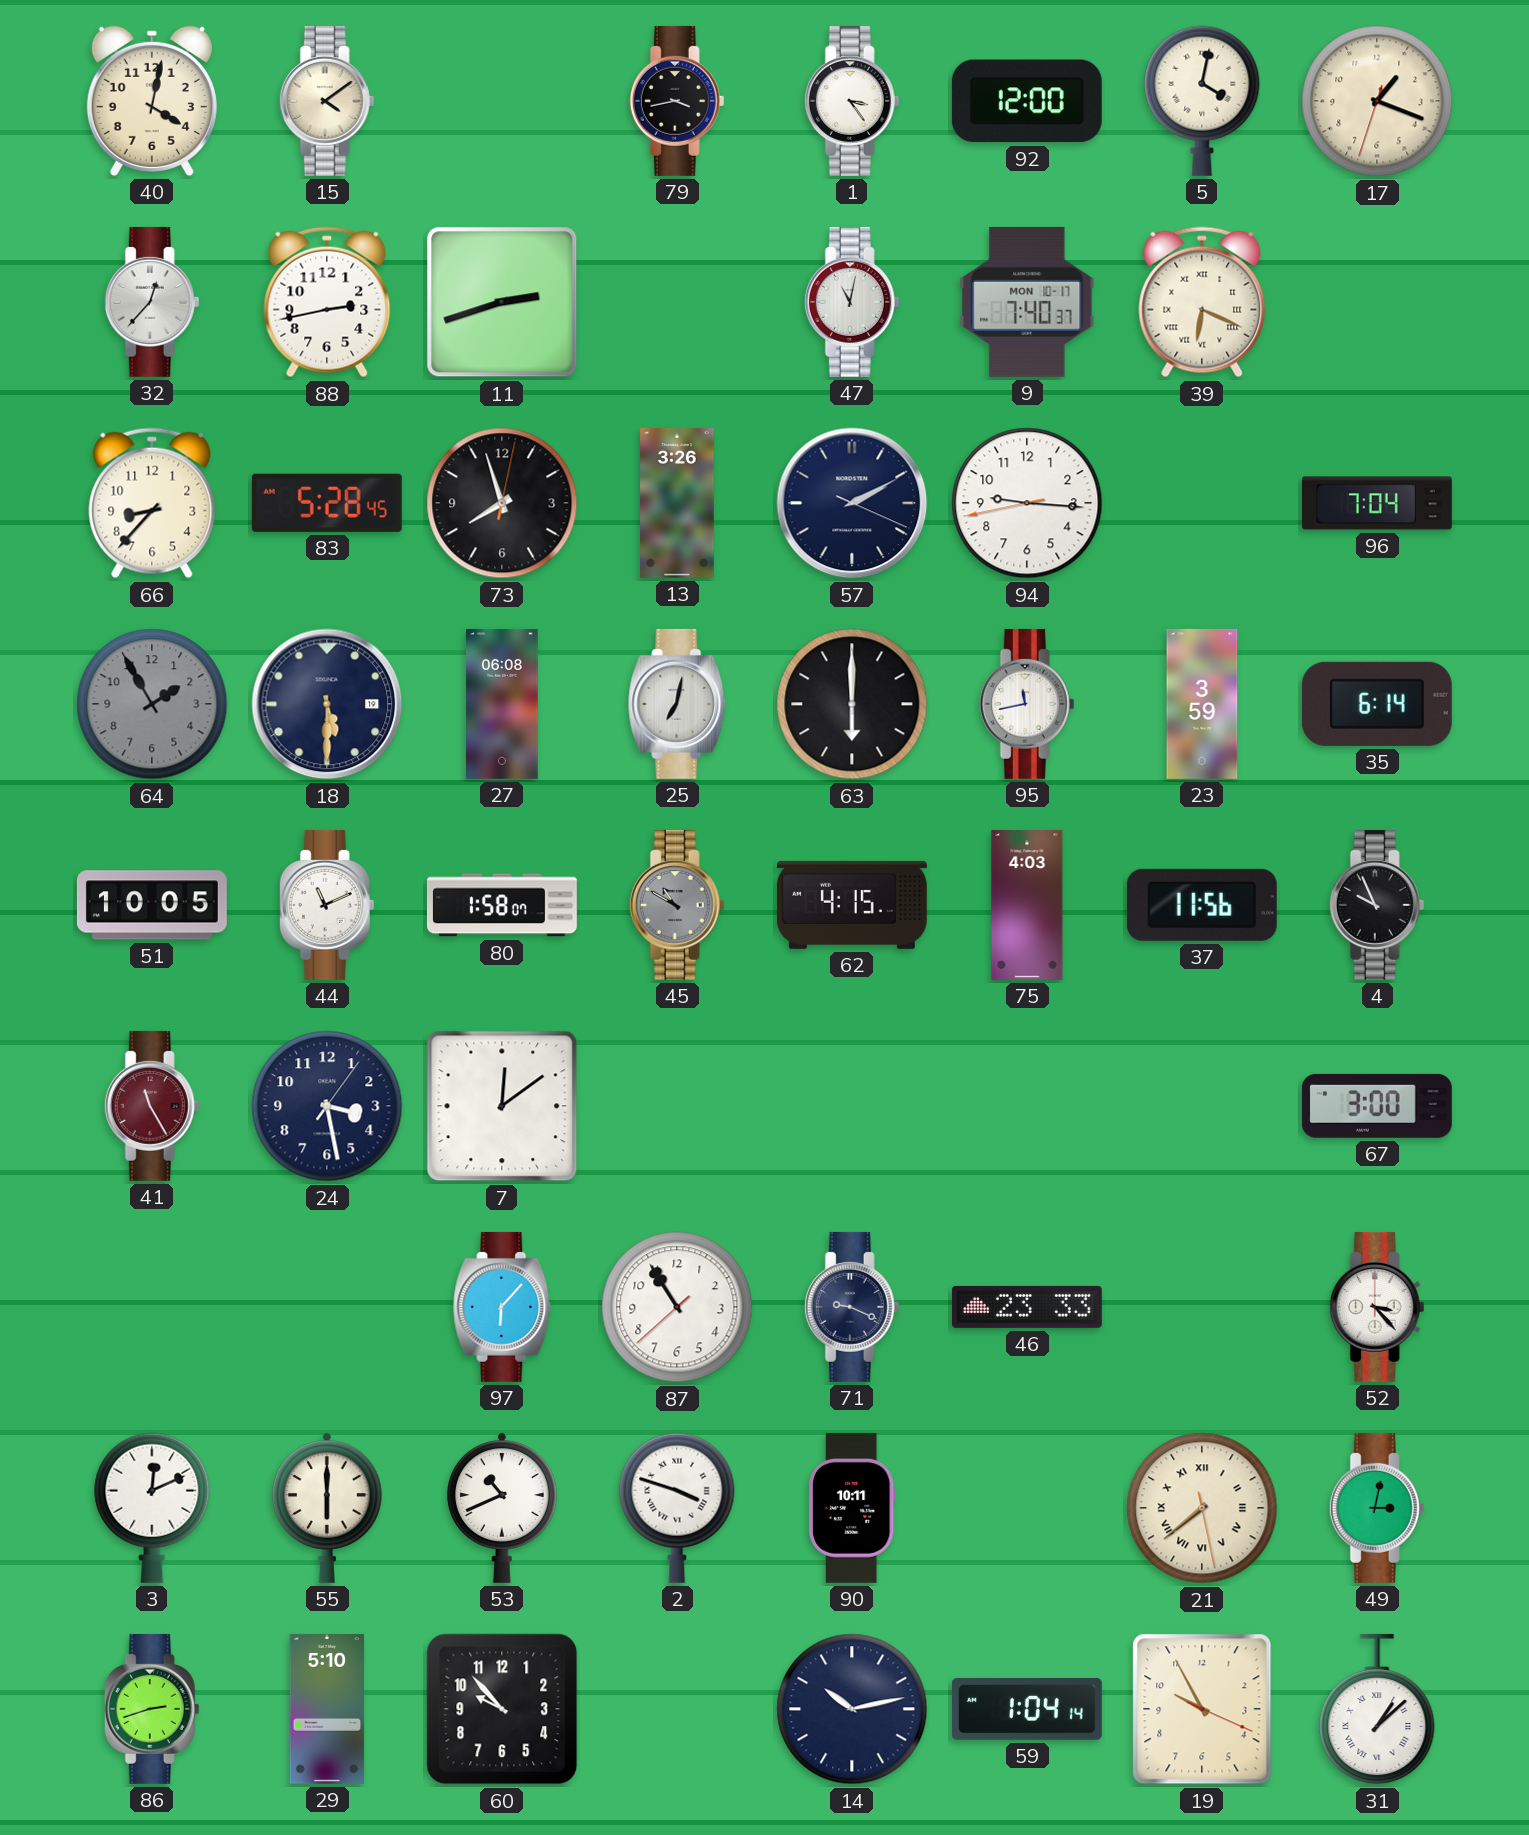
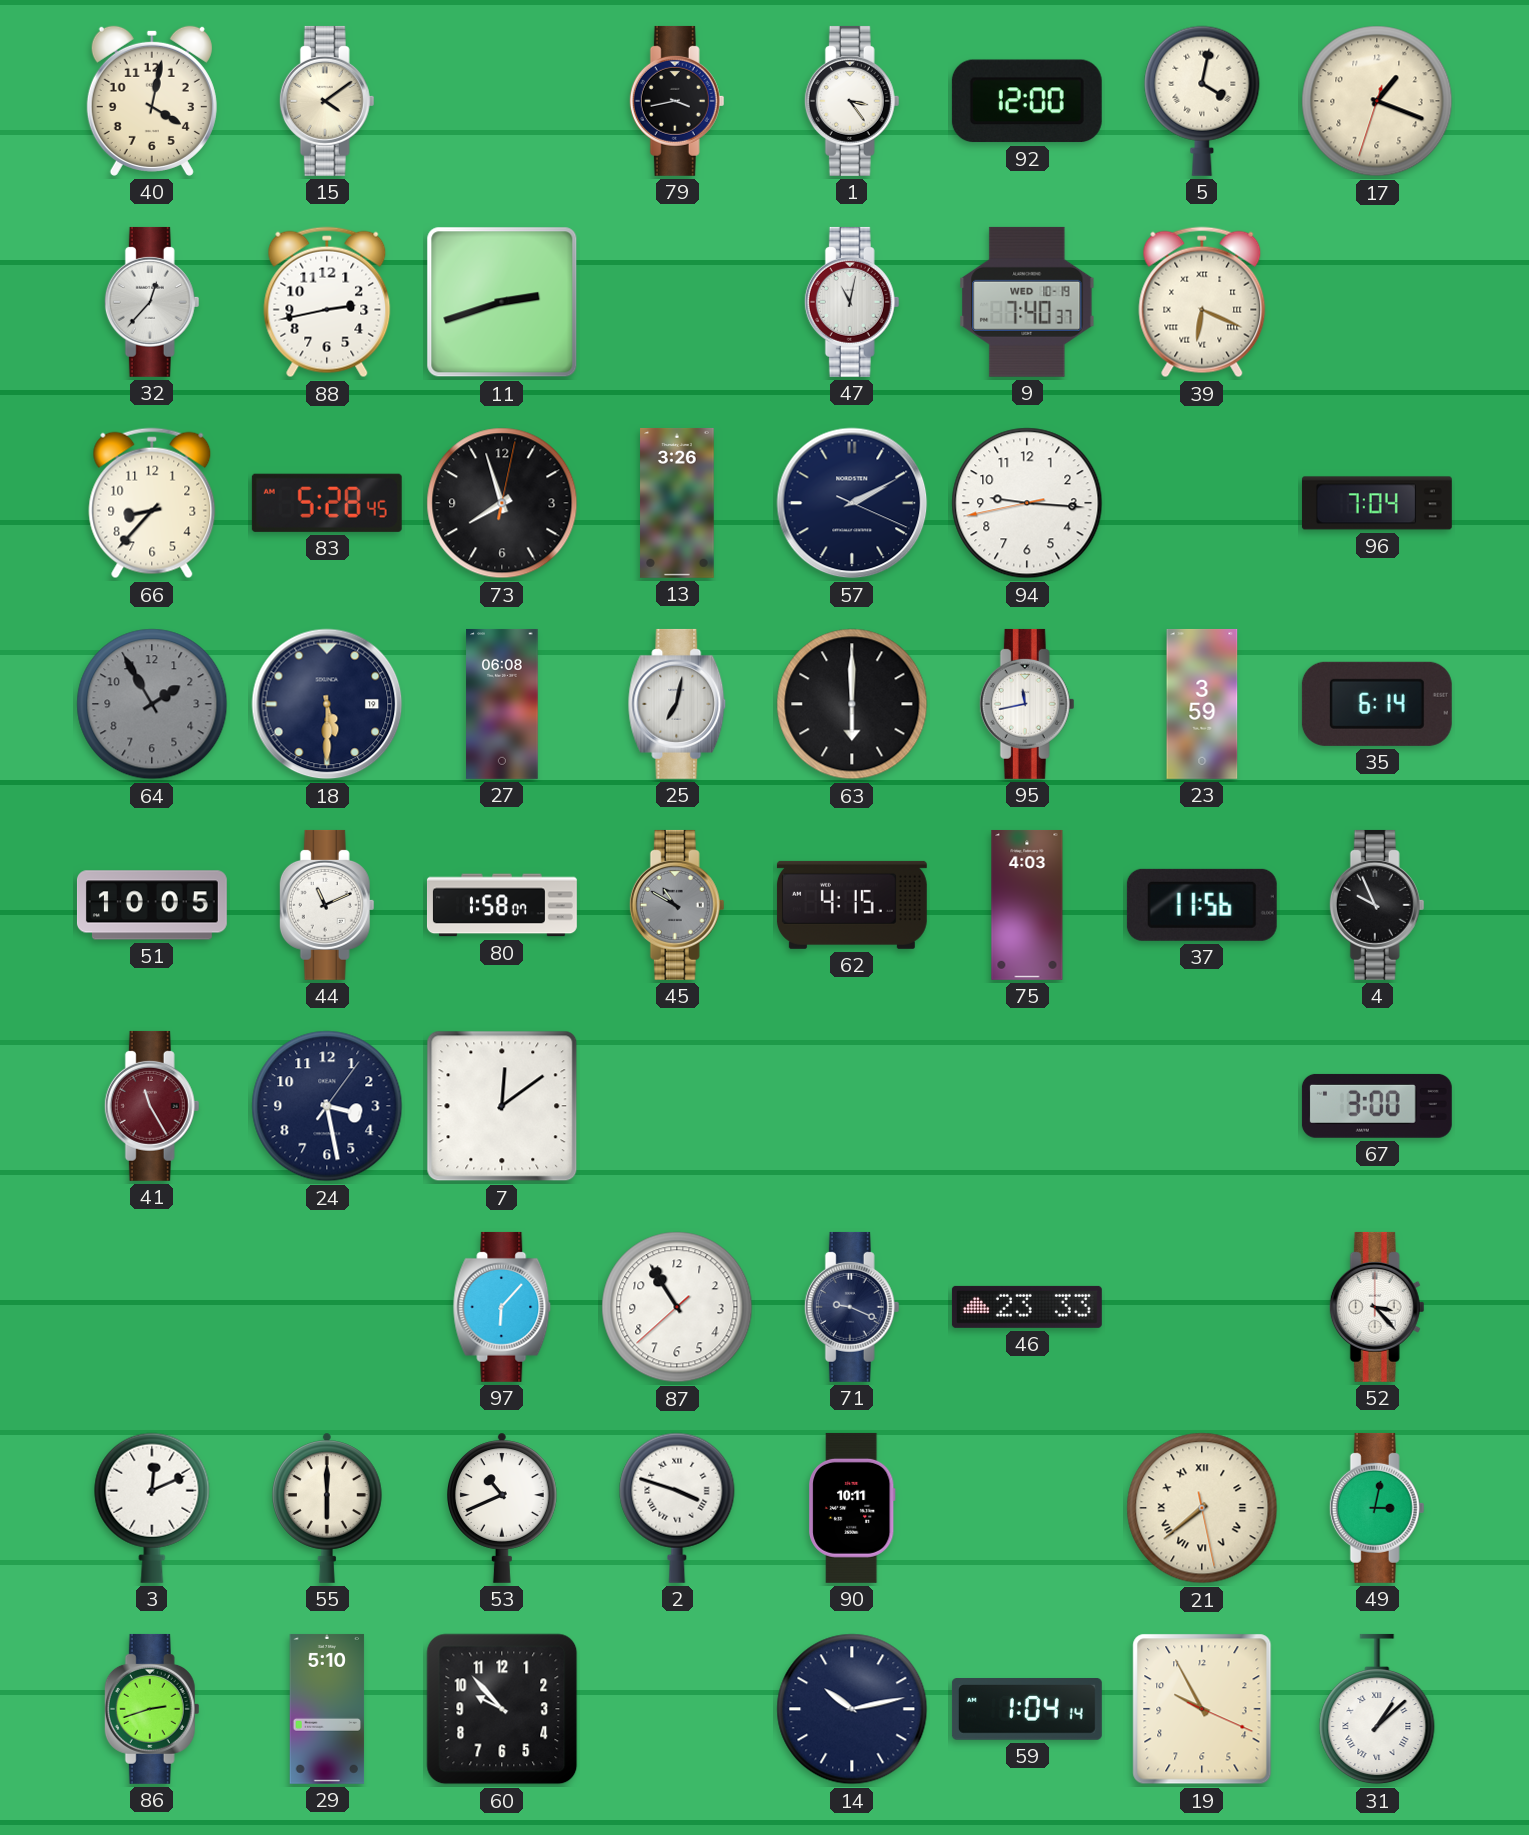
9 date: MON 10-17 -> WED 10-19
